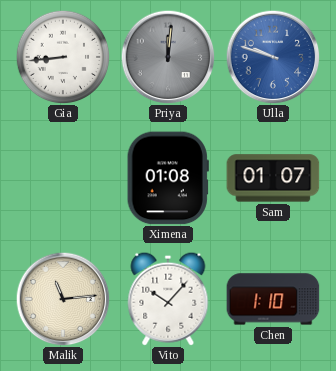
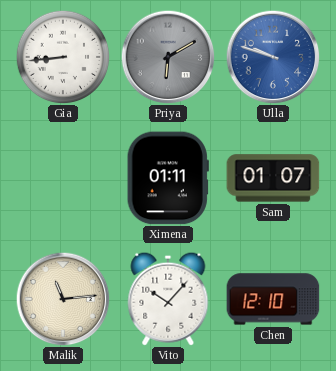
Priya: 12:01 -> 6:10
Ximena: 01:08 -> 01:11
Chen: 1:10 -> 12:10
